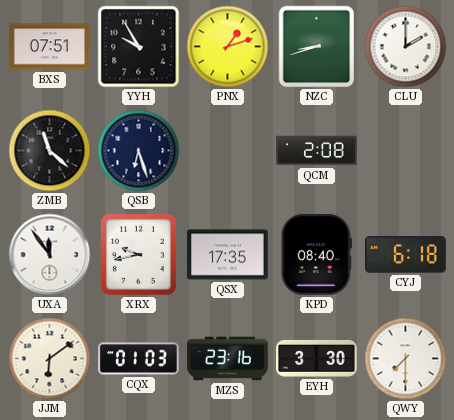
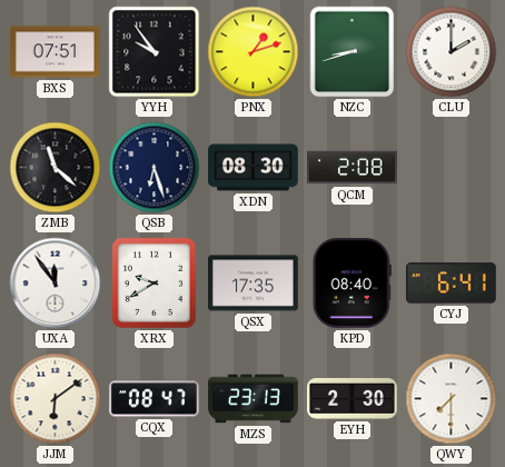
YYH: 9:55 -> 9:54
XDN: none -> 08:30
XRX: 9:43 -> 9:40
CYJ: 6:18 -> 6:41
CQX: 01:03 -> 08:47
MZS: 23:16 -> 23:13
EYH: 3:30 -> 2:30
